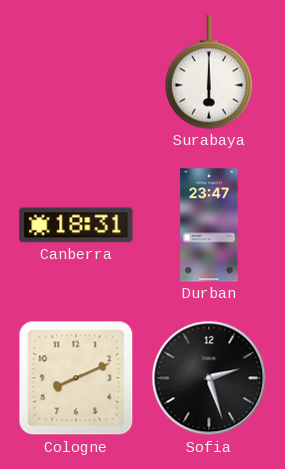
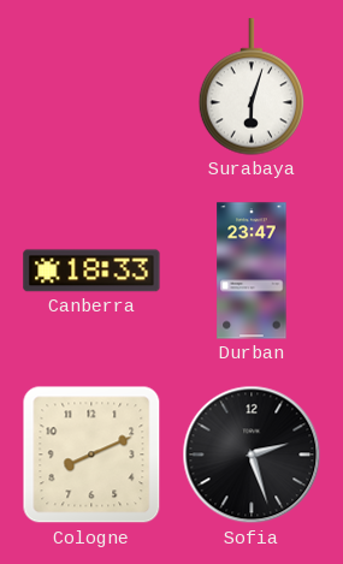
Surabaya: 6:00 -> 6:03
Canberra: 18:31 -> 18:33
